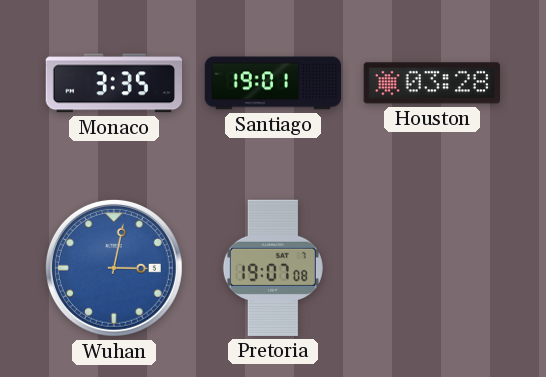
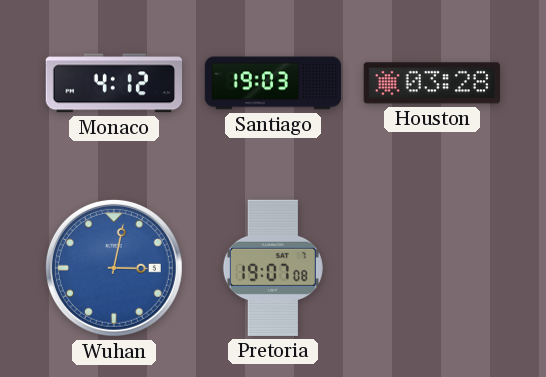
Monaco: 3:35 -> 4:12
Santiago: 19:01 -> 19:03
